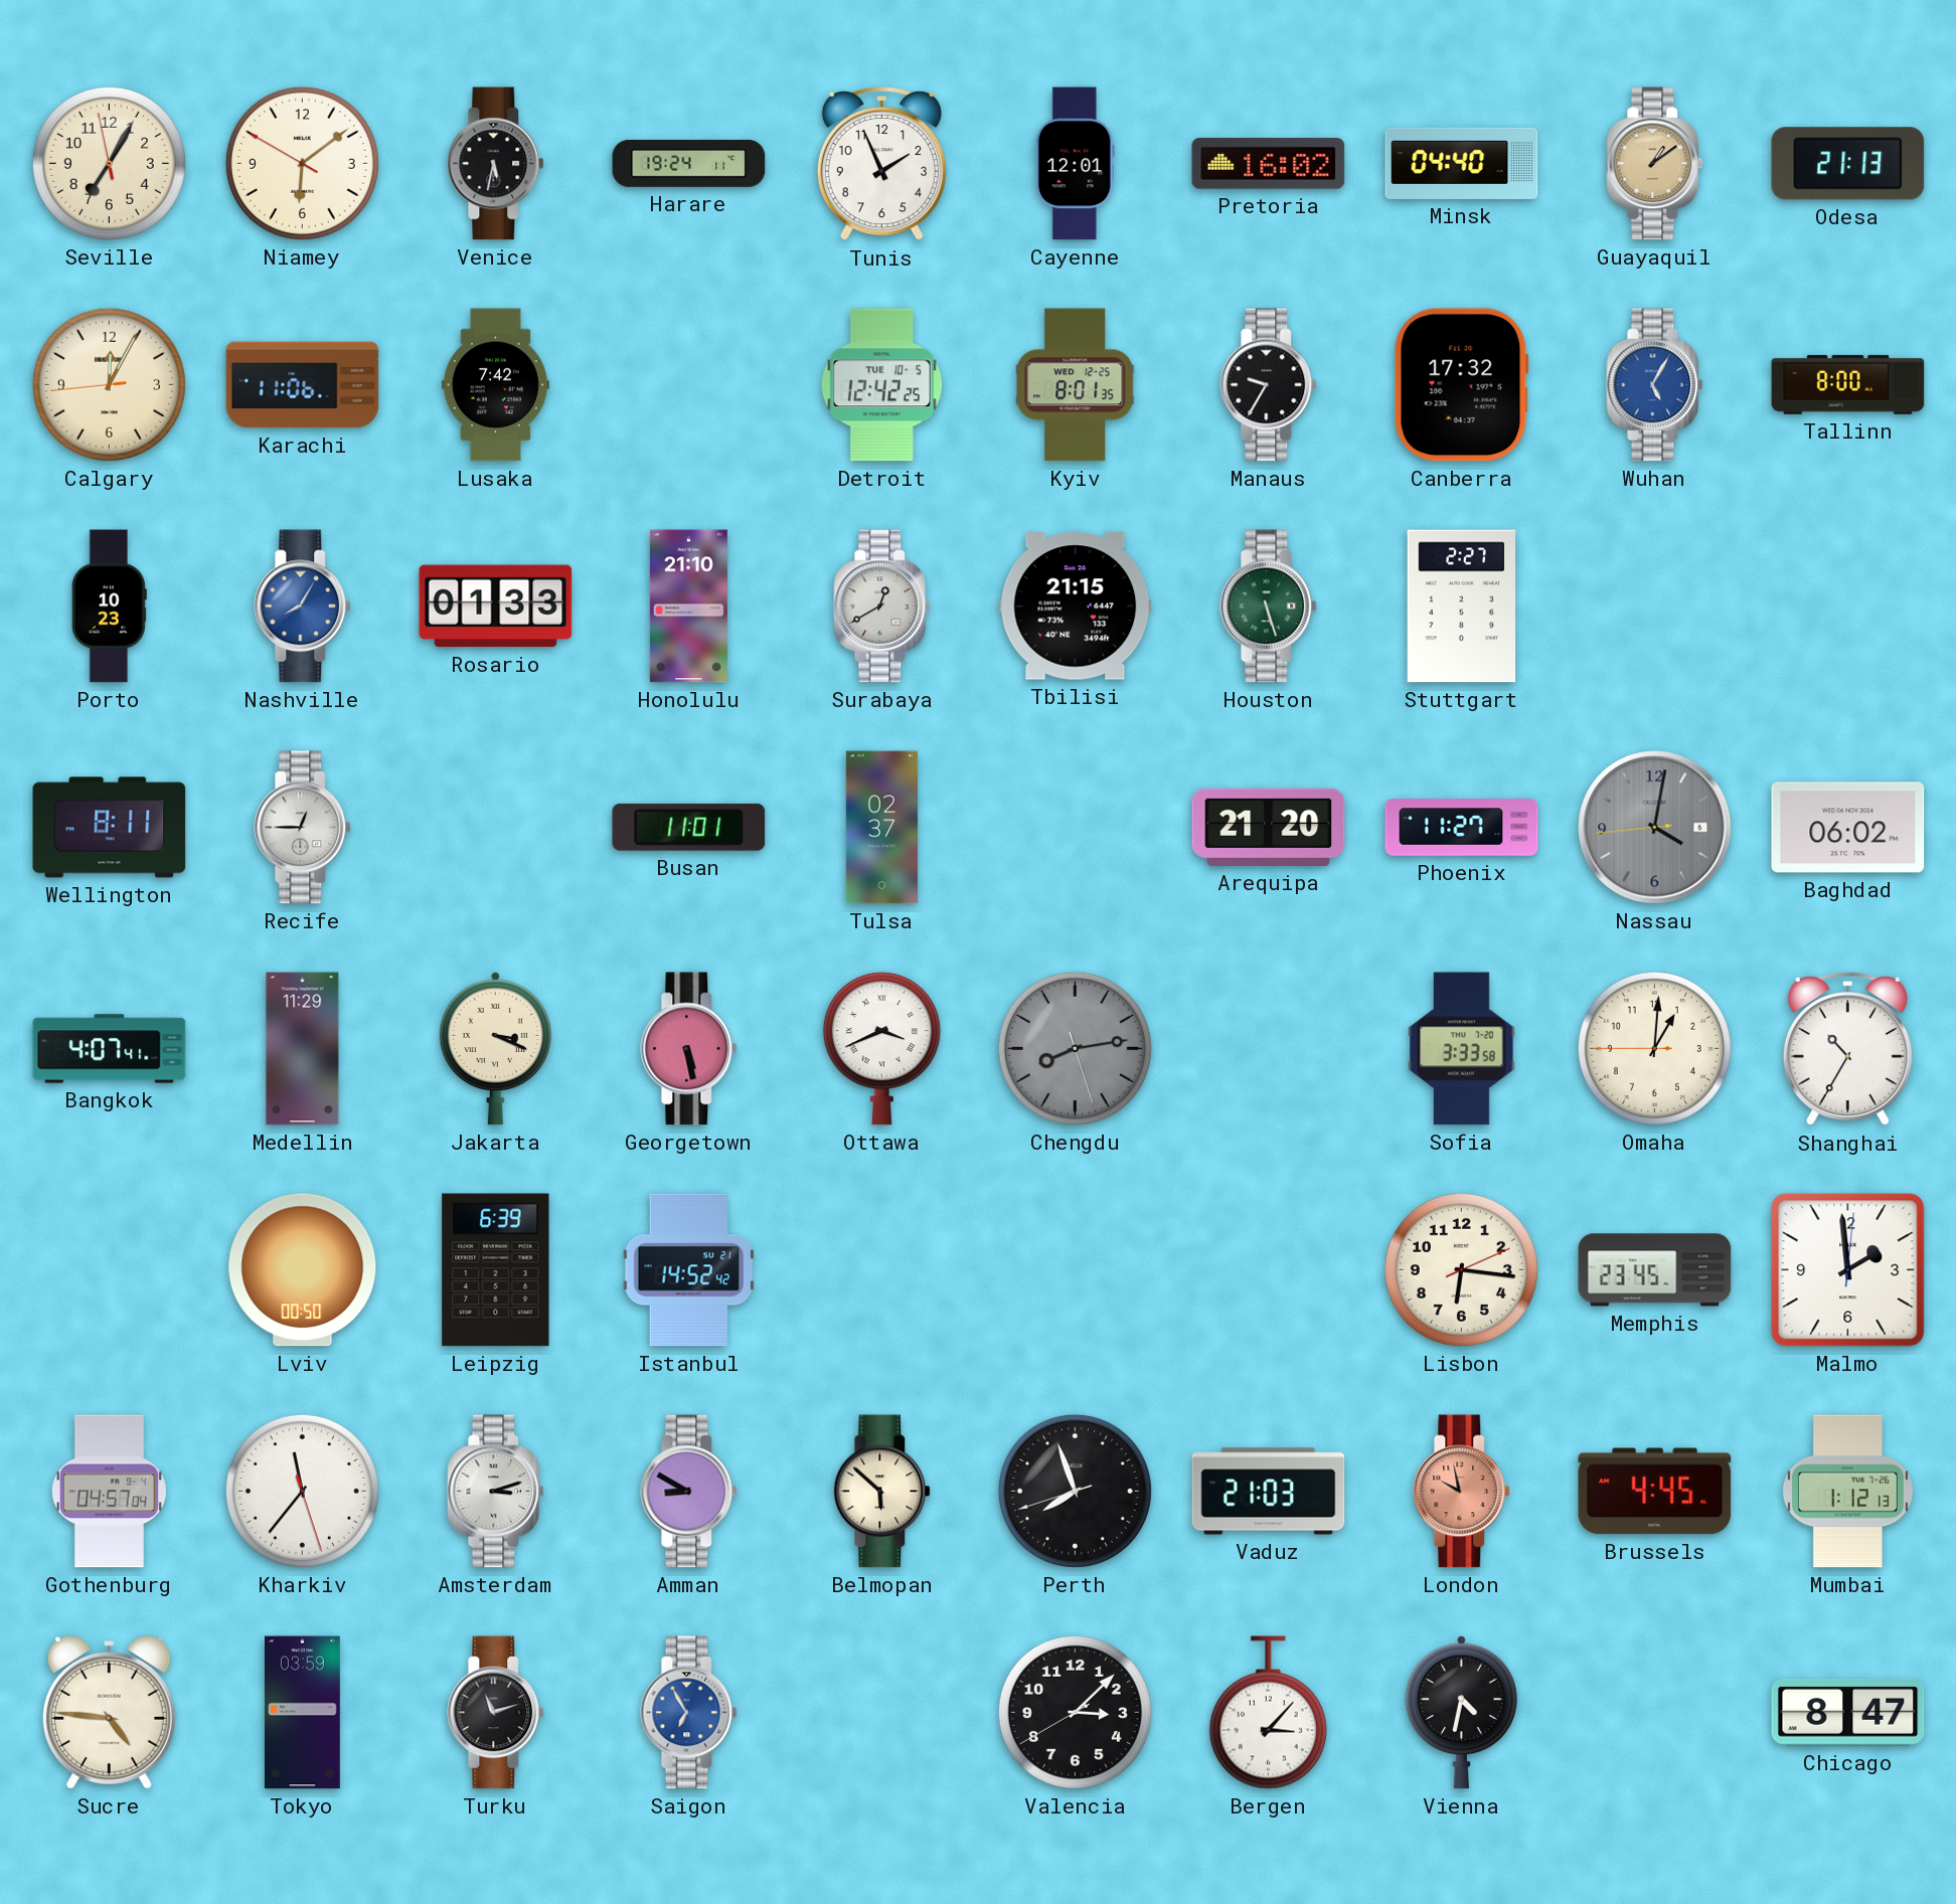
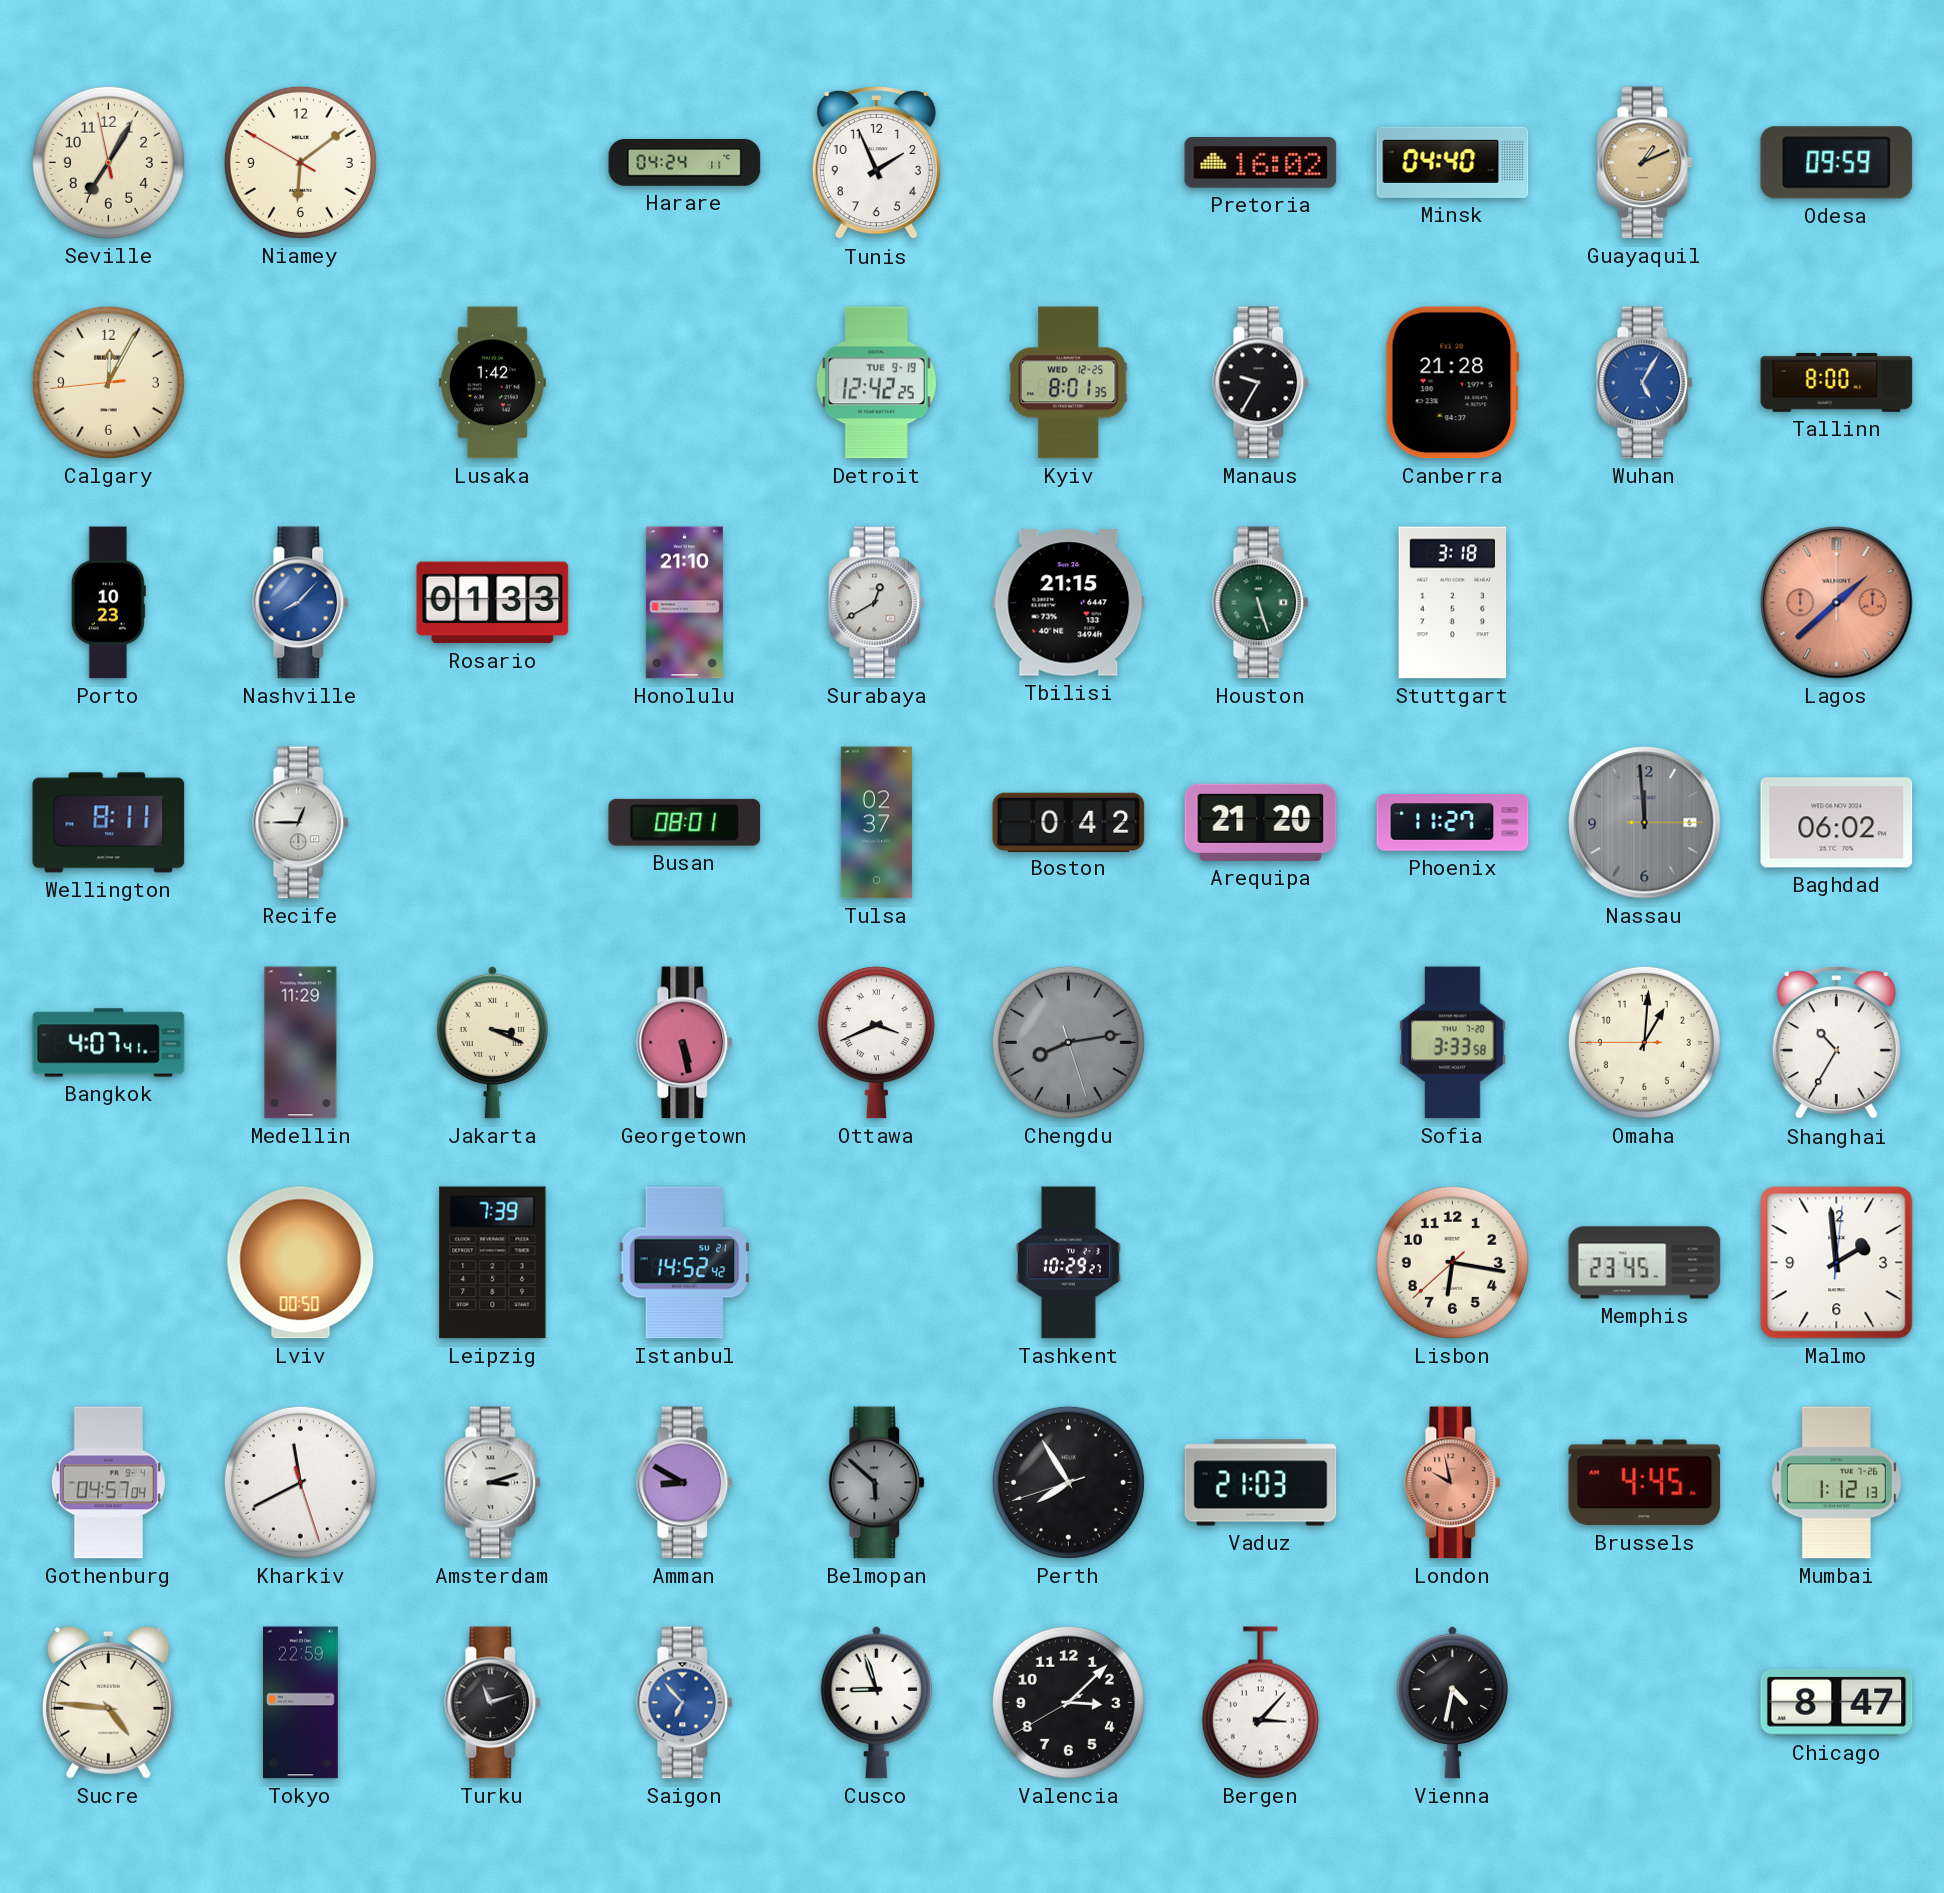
Venice: 5:32 -> none
Harare: 19:24 -> 04:24
Cayenne: 12:01 -> none
Guayaquil: 1:09 -> 1:11
Odesa: 21:13 -> 09:59
Karachi: 11:06 -> none
Lusaka: 7:42 -> 1:42
Detroit date: TUE 10-5 -> TUE 9-19
Canberra: 17:32 -> 21:28
Nashville: 8:05 -> 8:07
Stuttgart: 2:27 -> 3:18
Lagos: none -> 1:38
Busan: 11:01 -> 08:01
Boston: none -> 0:42
Nassau: 4:01 -> 11:59
Leipzig: 6:39 -> 7:39
Tashkent: none -> 10:29
Lisbon: 6:16:11 -> 6:16:38
Kharkiv: 11:36 -> 11:40
Belmopan dial: cream -> grey
Perth: 7:56 -> 7:54
Tokyo: 03:59 -> 22:59
Saigon: 6:55 -> 6:53
Cusco: none -> 8:57
